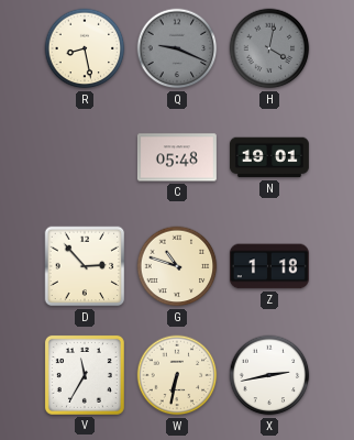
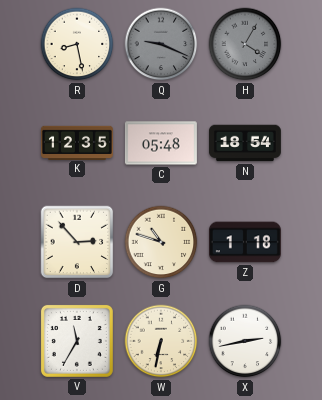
H: 4:02 -> 4:05
K: none -> 12:35
N: 19:01 -> 18:54
